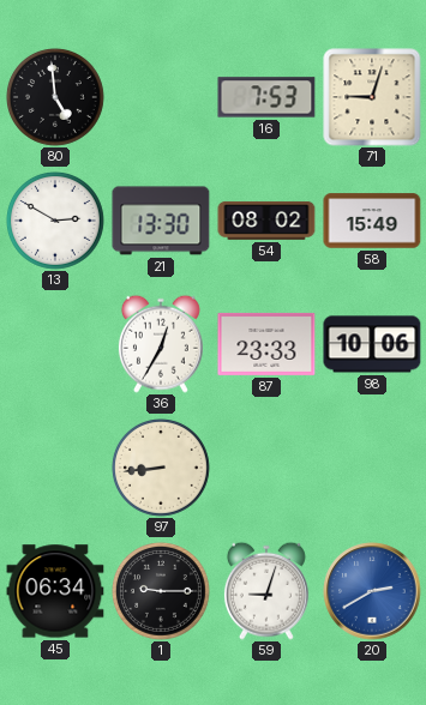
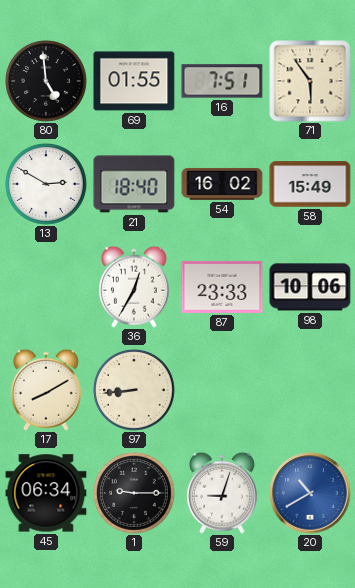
69: none -> 01:55
16: 7:53 -> 7:51
71: 9:03 -> 5:54
21: 13:30 -> 18:40
54: 08:02 -> 16:02
17: none -> 8:10
20: 2:40 -> 10:40
